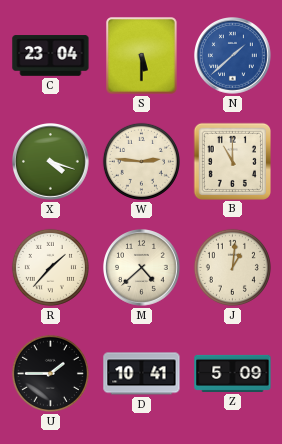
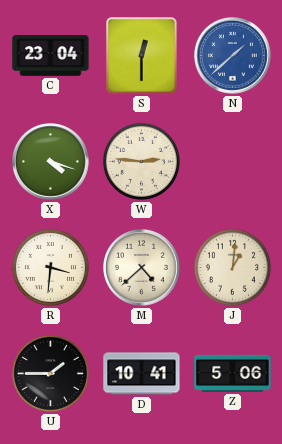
S: 5:30 -> 12:30
B: 11:00 -> none
R: 1:37 -> 3:31
Z: 5:09 -> 5:06
